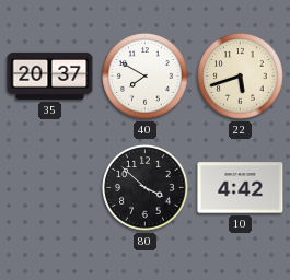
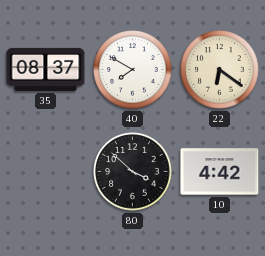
35: 20:37 -> 08:37
22: 5:42 -> 6:21
